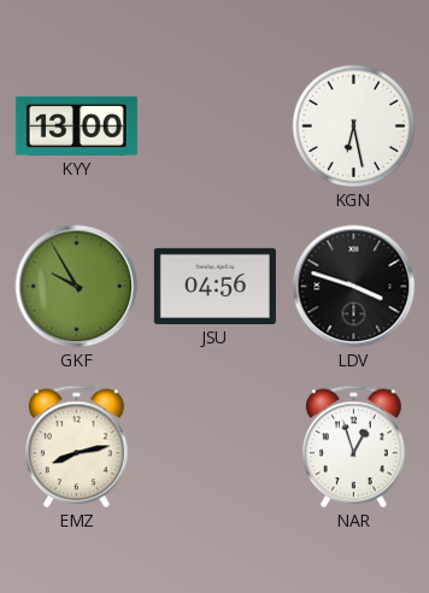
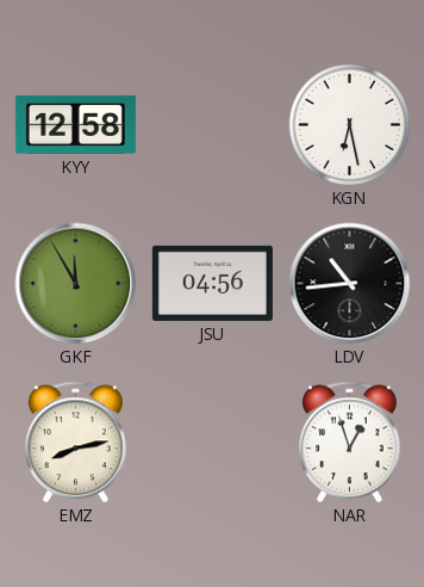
KYY: 13:00 -> 12:58
GKF: 9:55 -> 11:55
LDV: 3:48 -> 10:44
